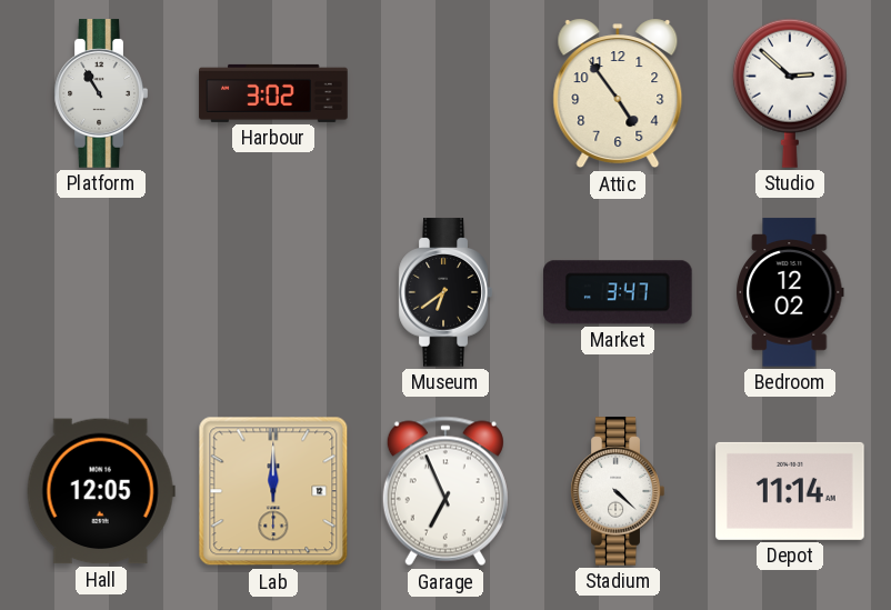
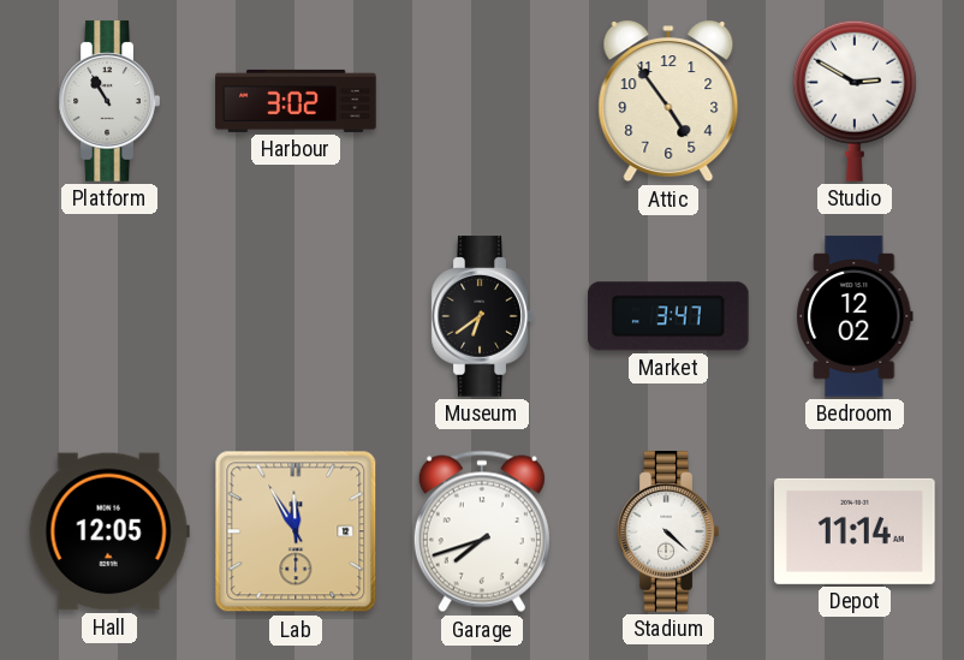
Studio: 2:52 -> 2:50
Lab: 12:00 -> 11:55
Garage: 6:56 -> 7:42
